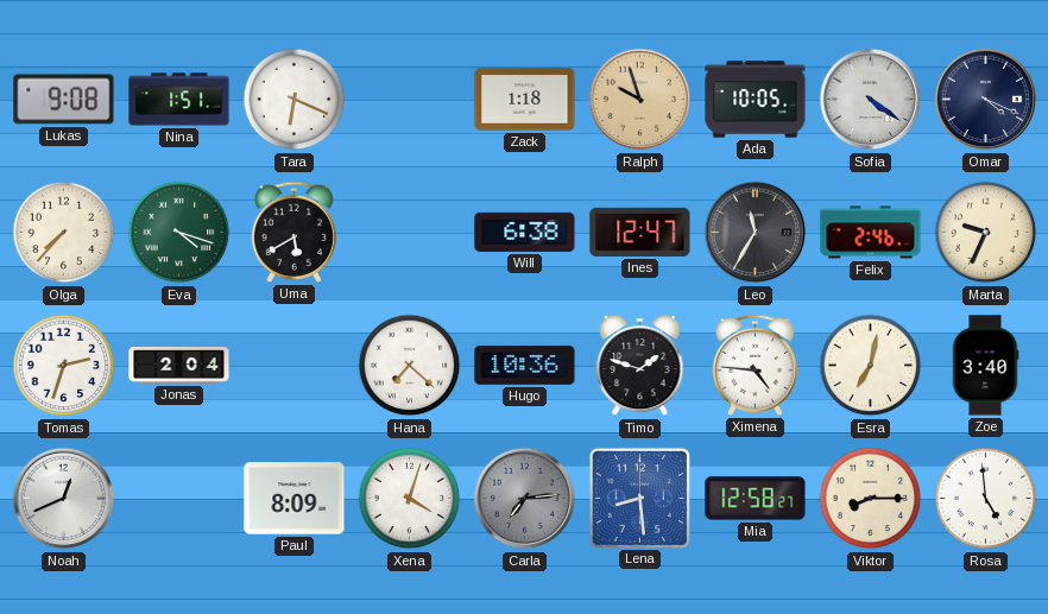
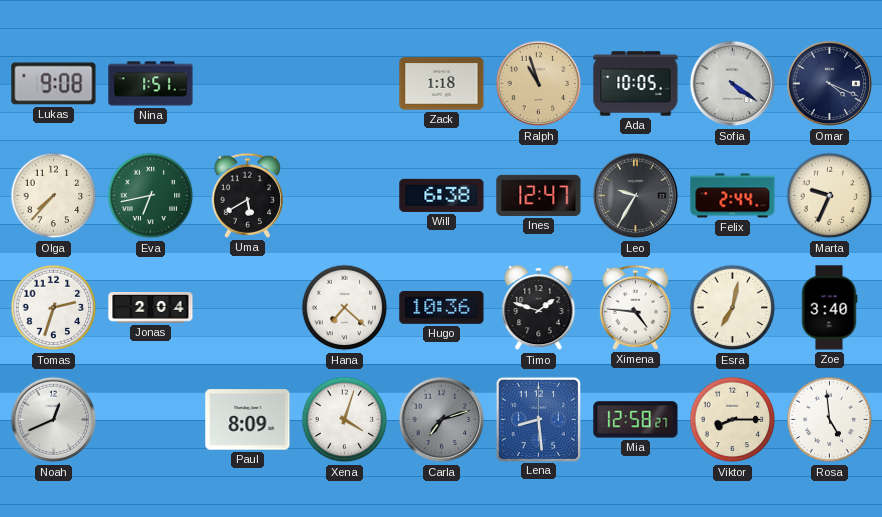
Tara: 6:19 -> none
Ralph: 9:57 -> 10:57
Eva: 4:18 -> 6:43
Leo: 11:35 -> 9:35
Felix: 2:46 -> 2:44
Carla: 7:14 -> 7:12
